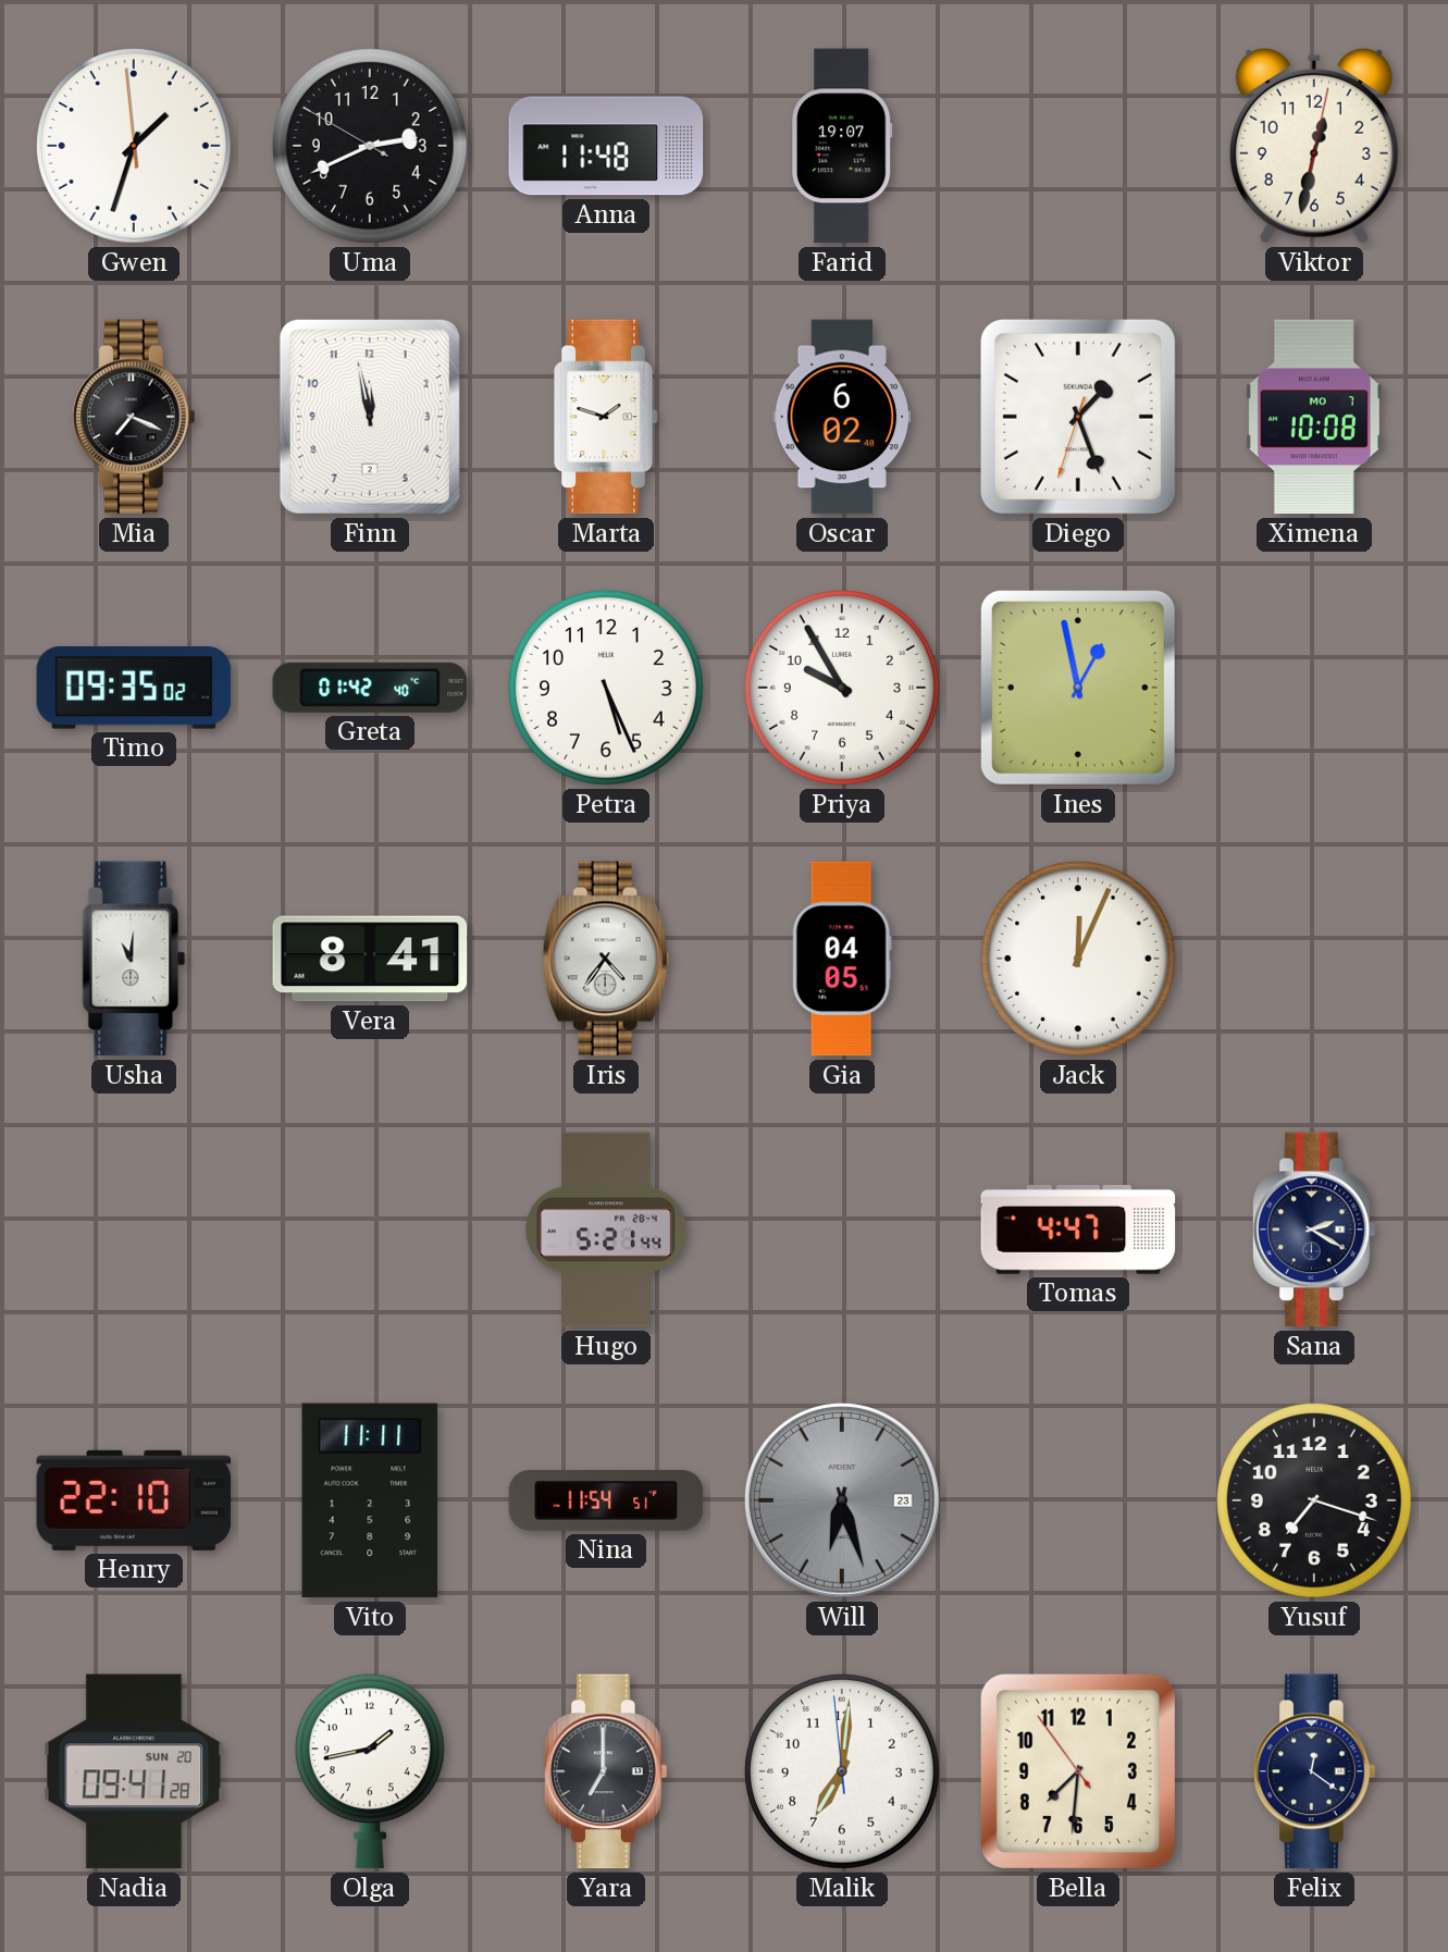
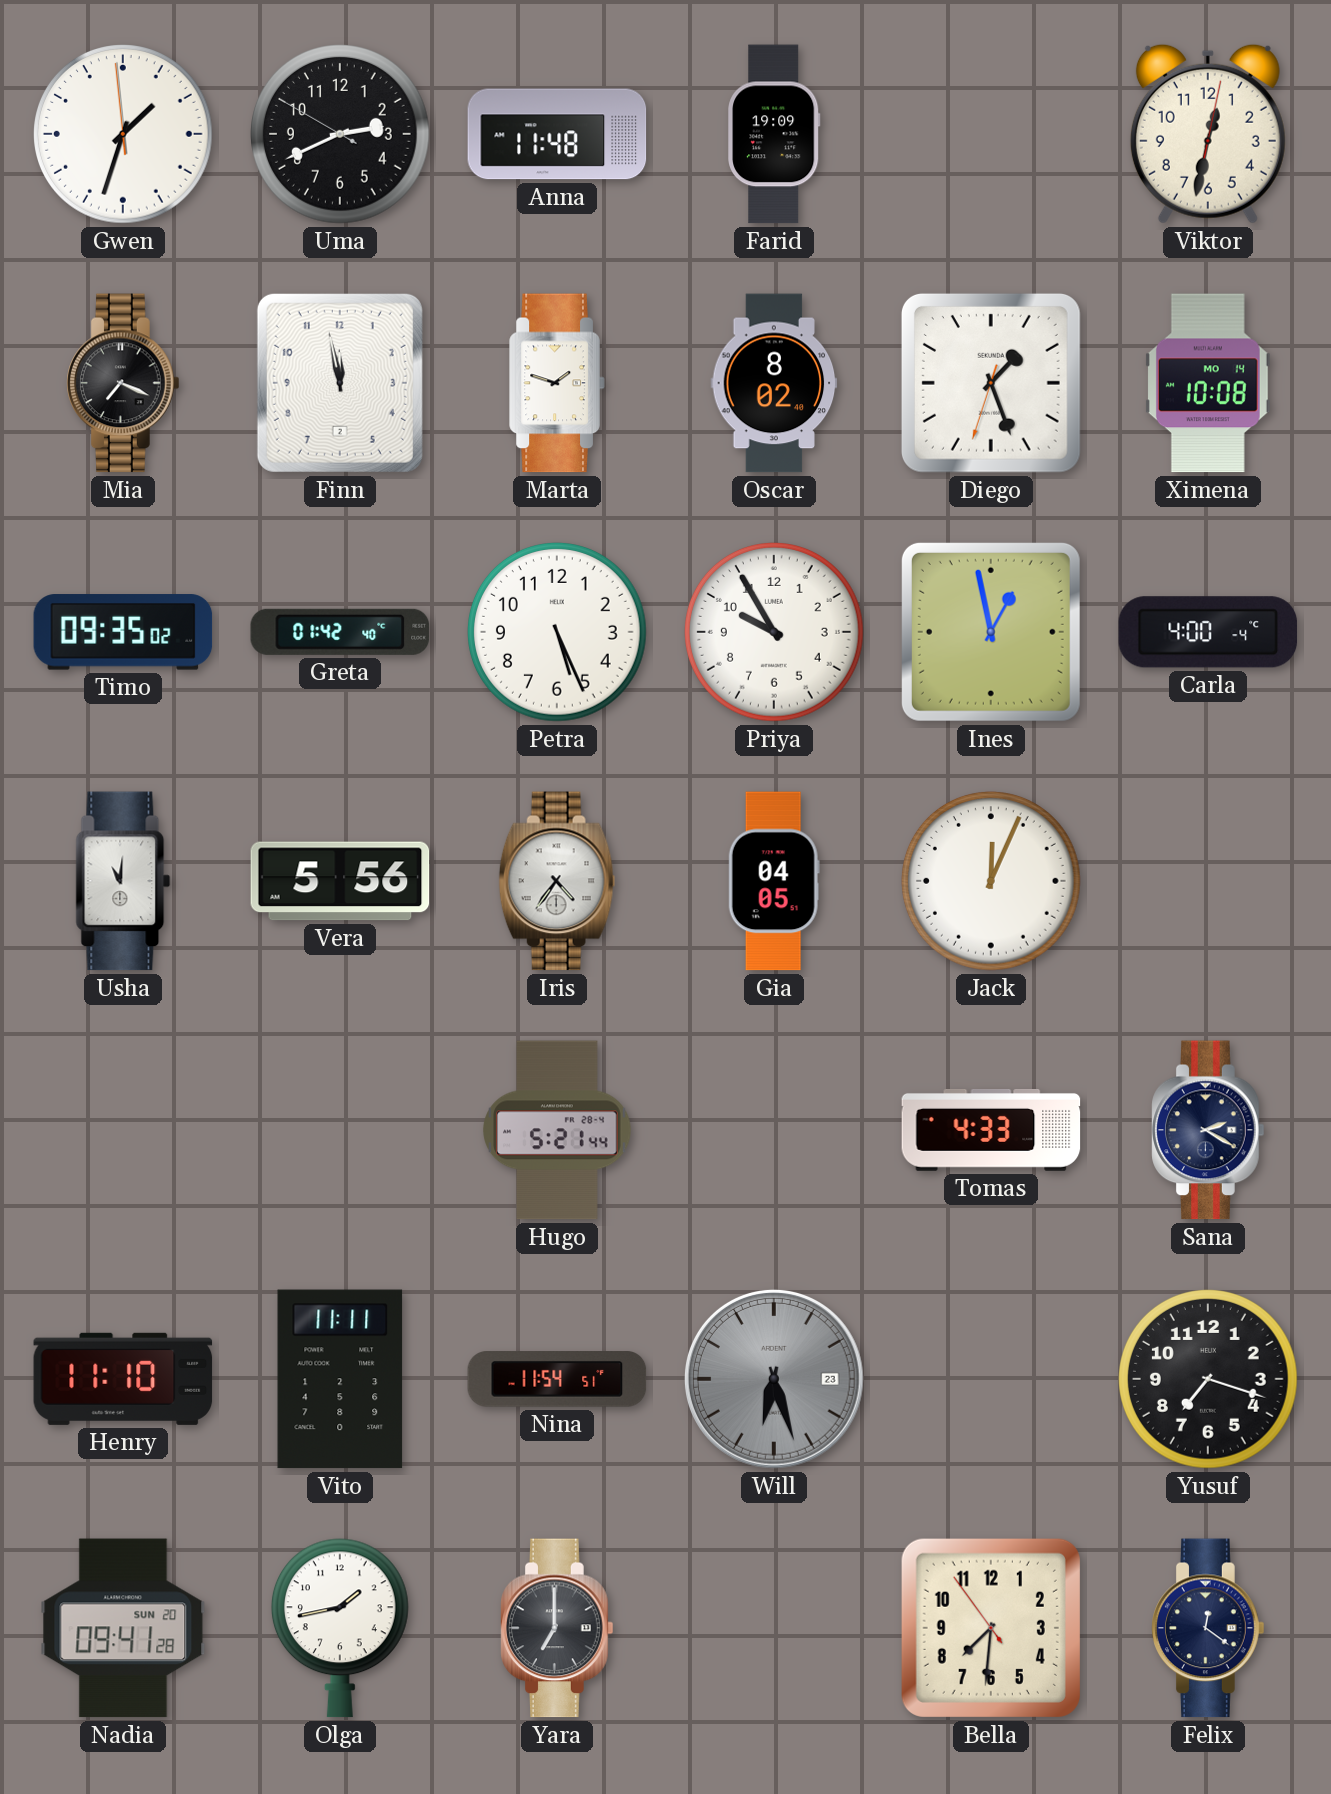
Farid: 19:07 -> 19:09
Oscar: 6:02 -> 8:02
Ximena date: MO 7 -> MO 14
Carla: none -> 4:00
Vera: 8:41 -> 5:56
Tomas: 4:47 -> 4:33
Henry: 22:10 -> 11:10
Malik: 7:00 -> none
